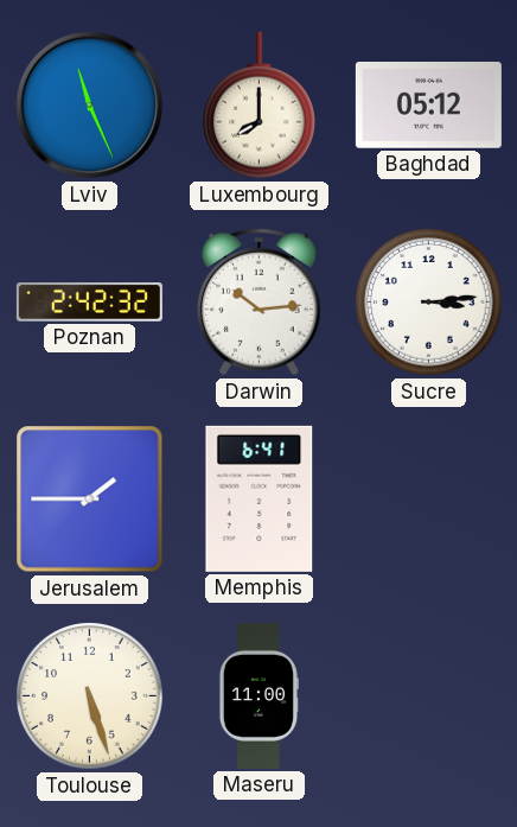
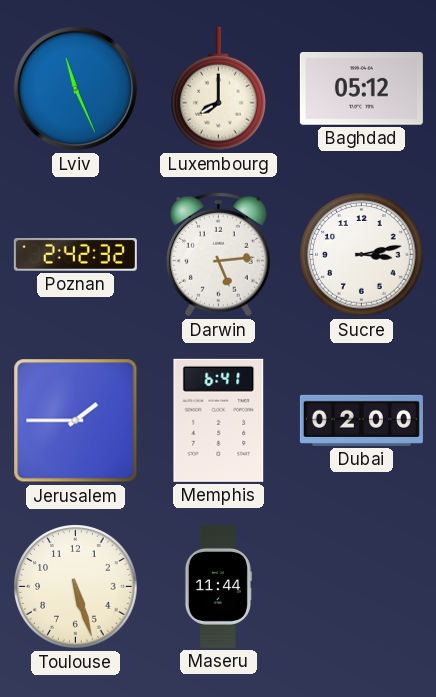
Darwin: 10:14 -> 5:14
Sucre: 3:14 -> 3:13
Dubai: none -> 02:00
Maseru: 11:00 -> 11:44
